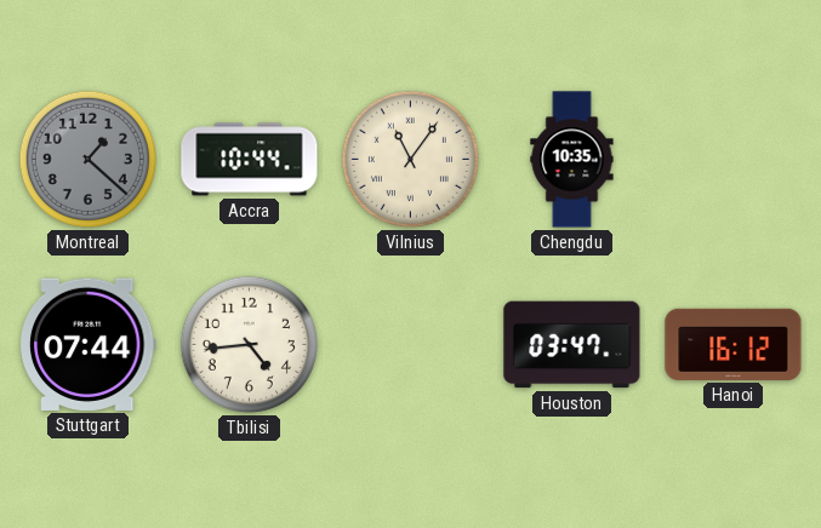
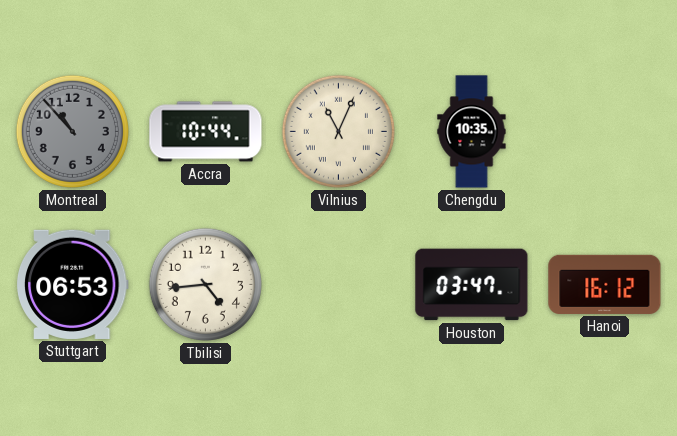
Montreal: 1:22 -> 10:53
Vilnius: 11:06 -> 11:04
Stuttgart: 07:44 -> 06:53
